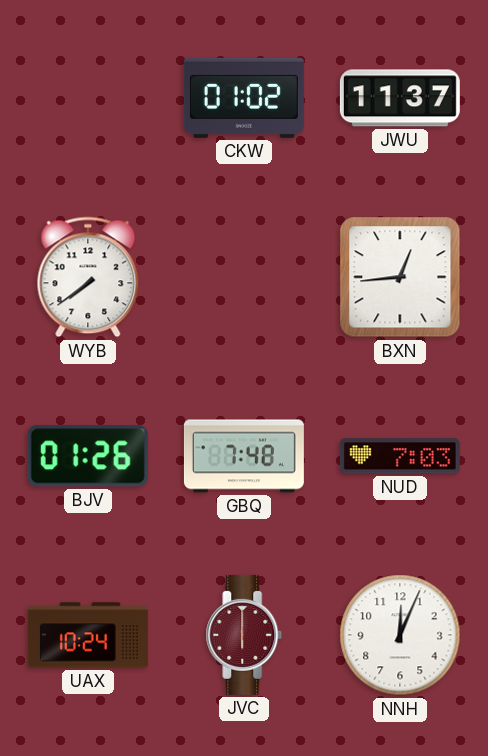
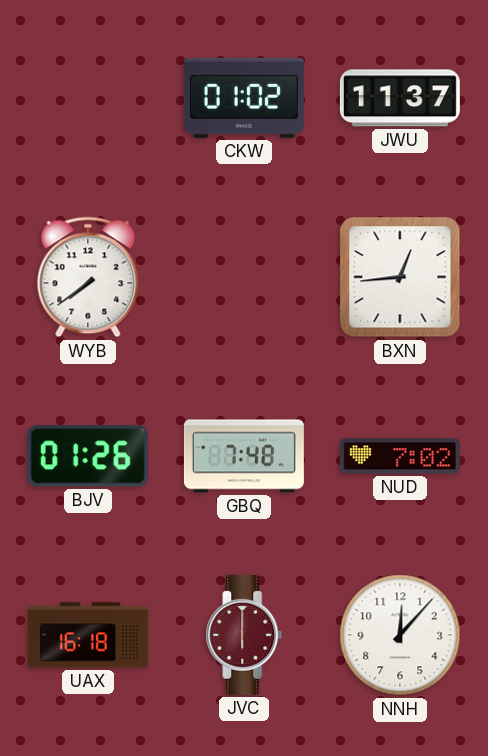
NUD: 7:03 -> 7:02
UAX: 10:24 -> 16:18
NNH: 12:04 -> 12:07
